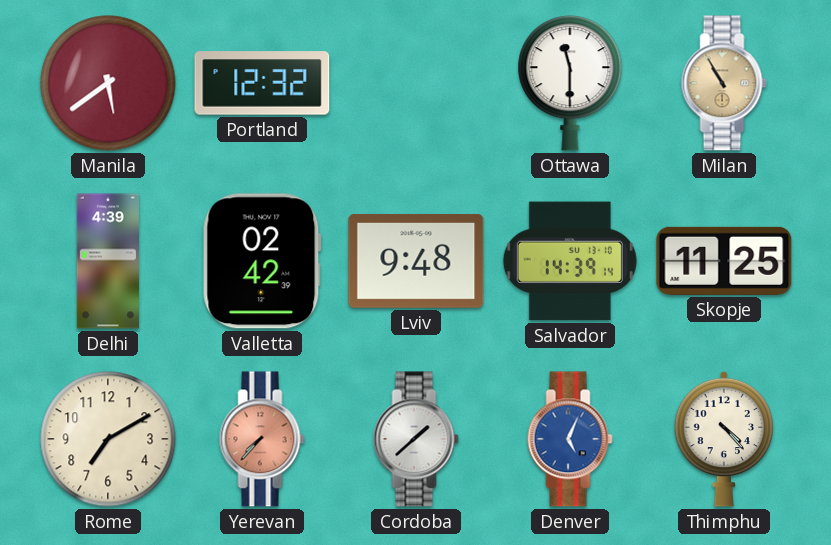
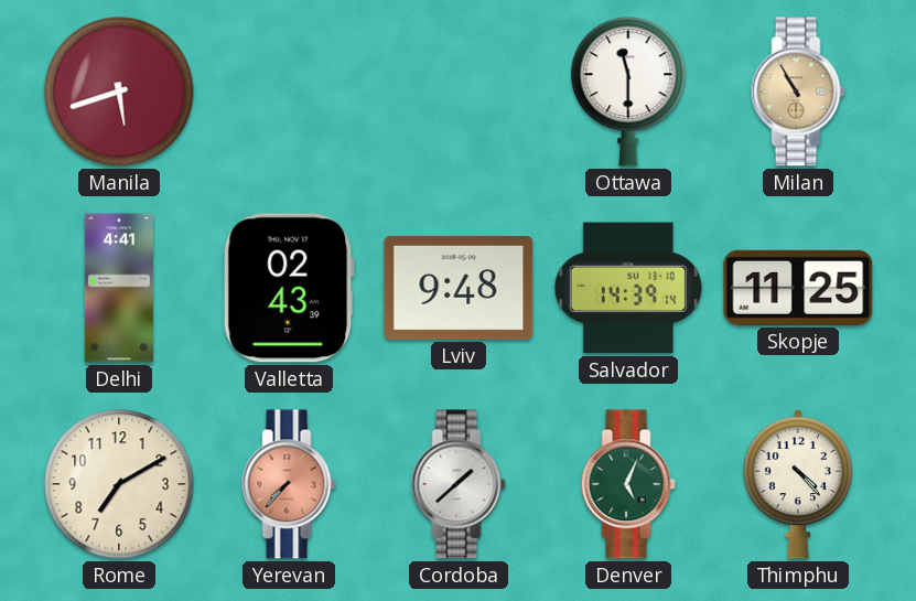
Manila: 5:39 -> 5:42
Portland: 12:32 -> none
Delhi: 4:39 -> 4:41
Valletta: 02:42 -> 02:43
Denver dial: blue -> green
